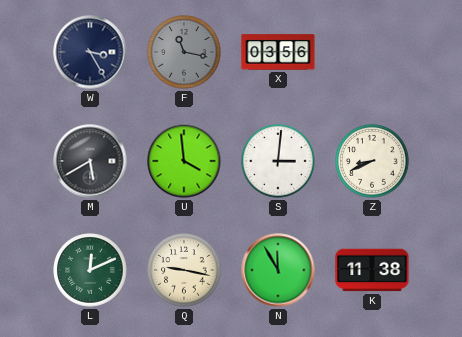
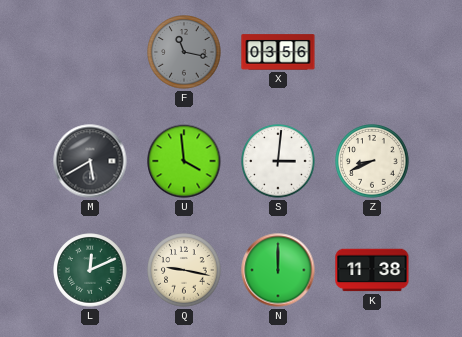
W: 3:25 -> none
N: 11:55 -> 12:00
